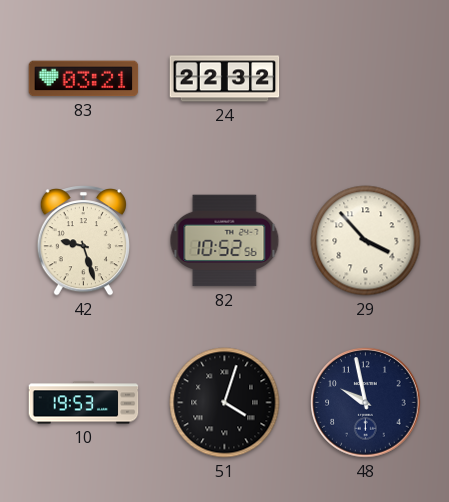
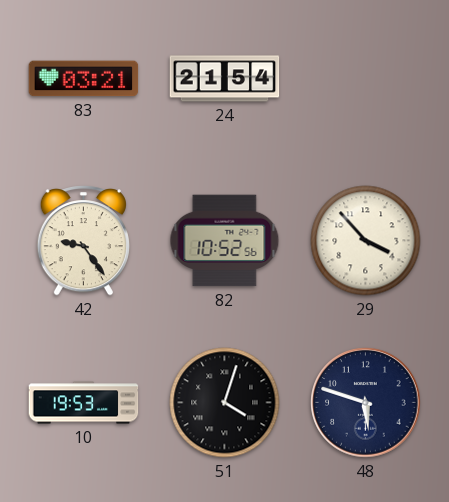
24: 22:32 -> 21:54
42: 9:27 -> 9:24
48: 9:58 -> 5:48
